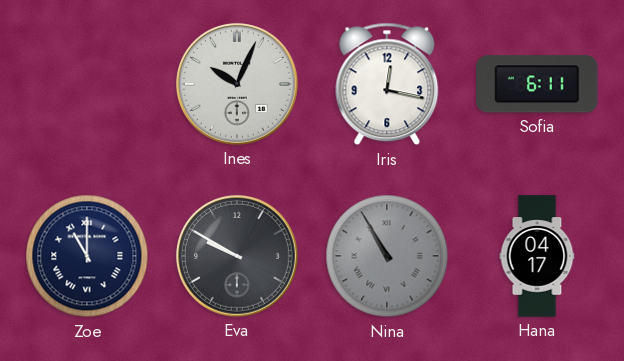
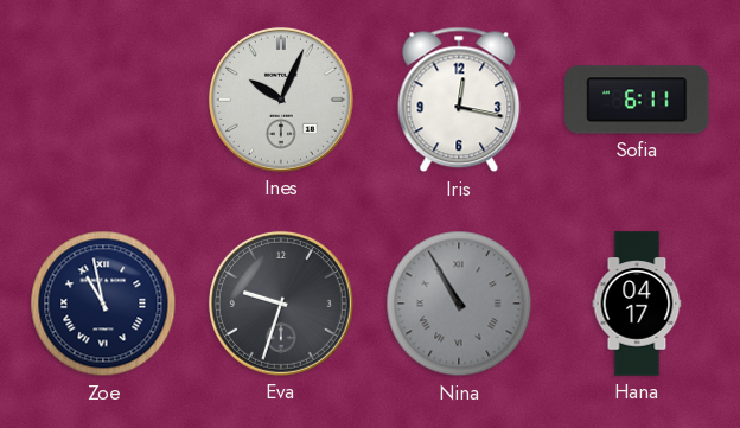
Zoe: 11:00 -> 10:58
Eva: 9:50 -> 9:33
